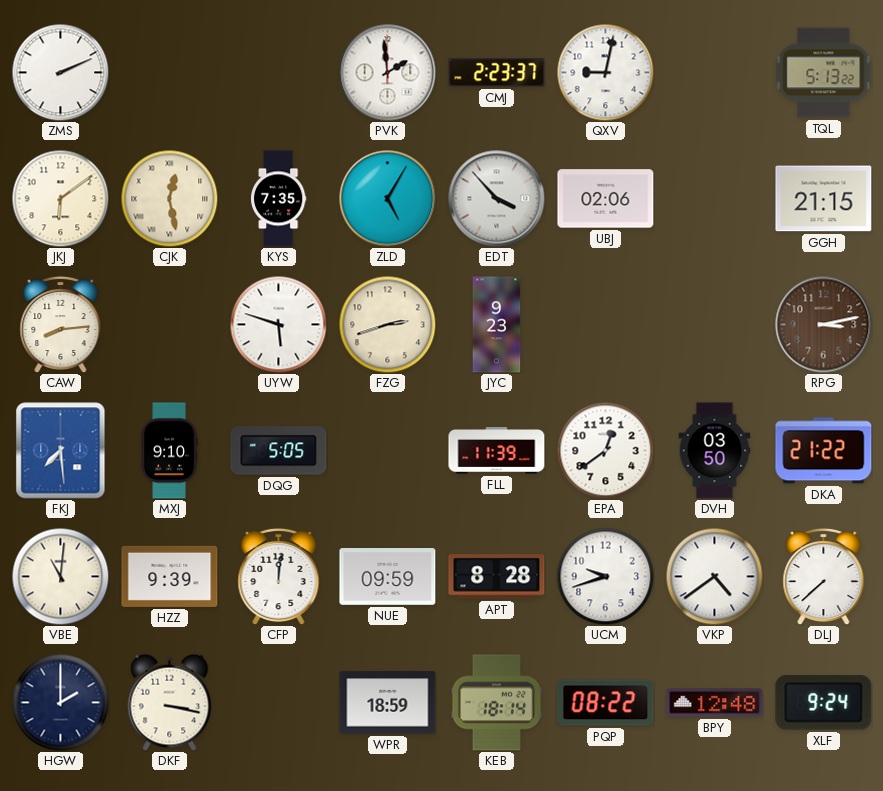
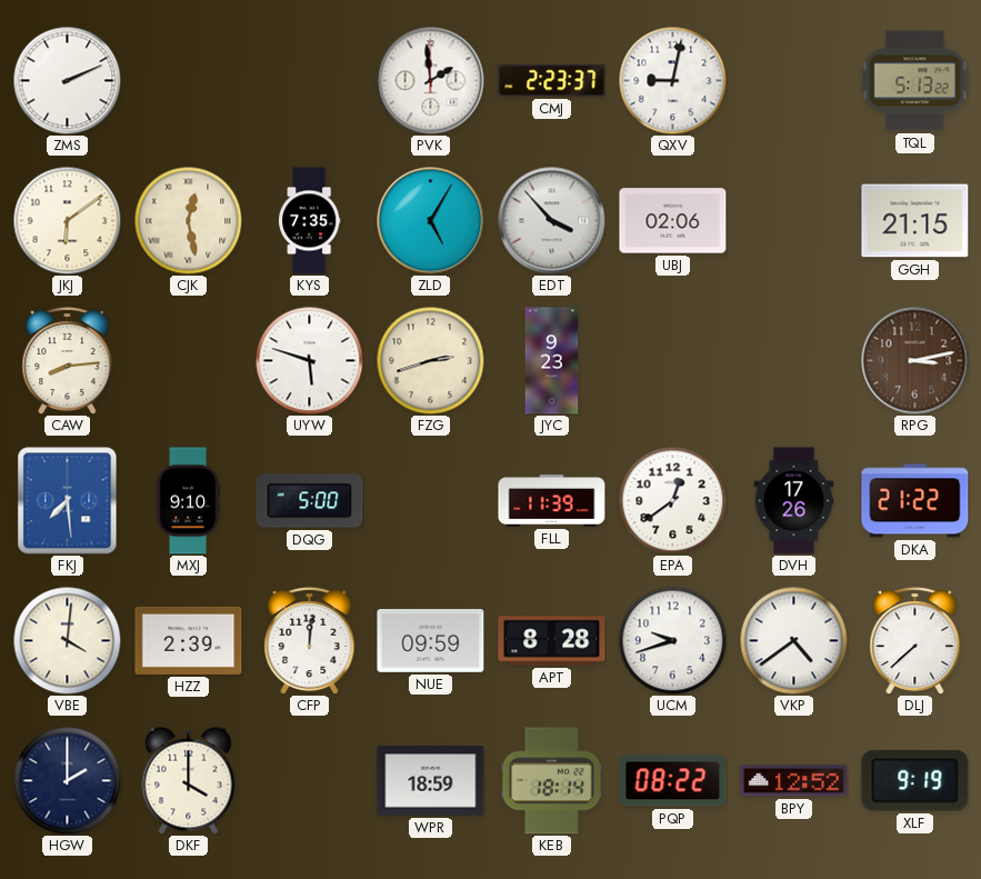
DQG: 5:05 -> 5:00
DVH: 03:50 -> 17:26
VBE: 11:01 -> 4:01
HZZ: 9:39 -> 2:39
DKF: 3:17 -> 4:00
BPY: 12:48 -> 12:52
XLF: 9:24 -> 9:19
